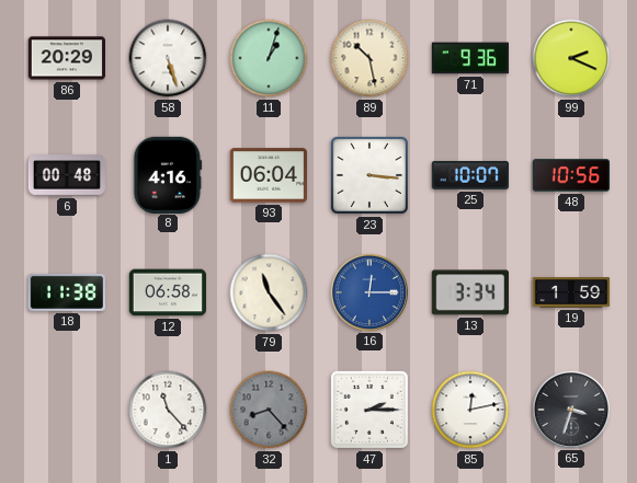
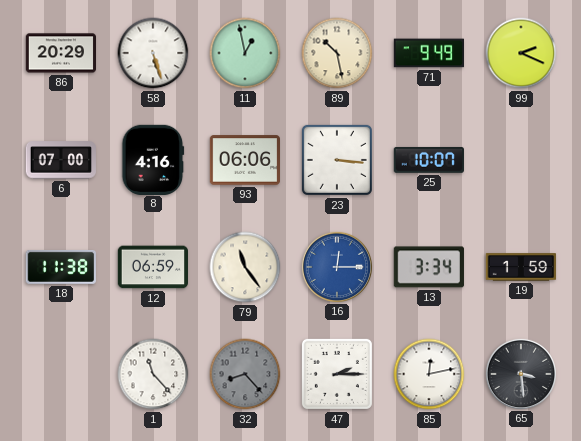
11: 1:03 -> 12:58
71: 9:36 -> 9:49
6: 00:48 -> 07:00
93: 06:04 -> 06:06
48: 10:56 -> none
12: 06:58 -> 06:59
65: 3:33 -> 3:29
